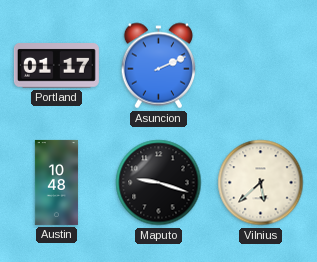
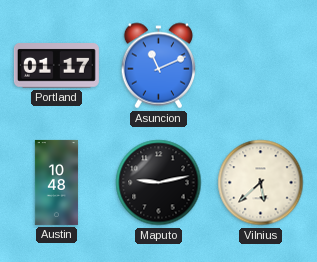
Asuncion: 2:11 -> 11:11
Maputo: 9:18 -> 9:13
